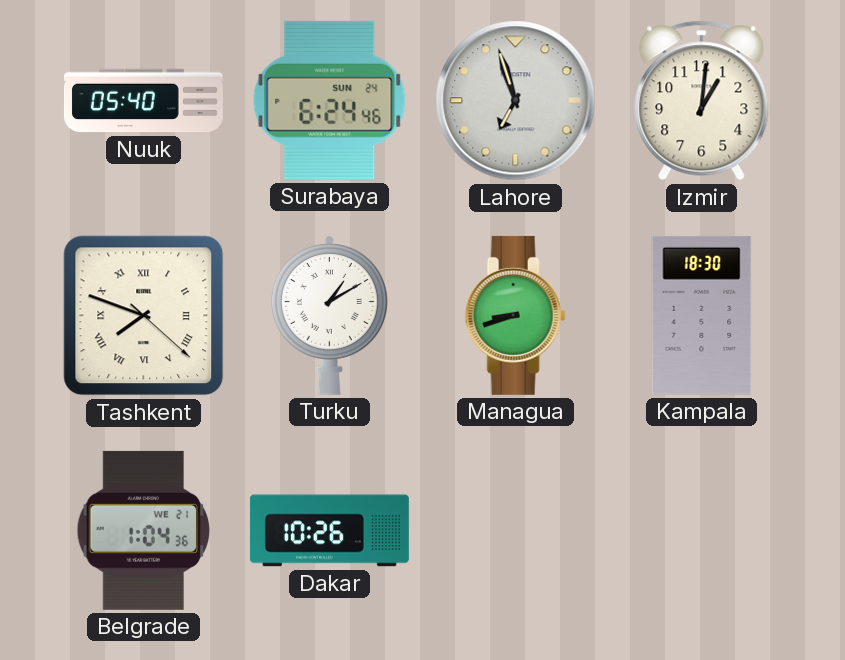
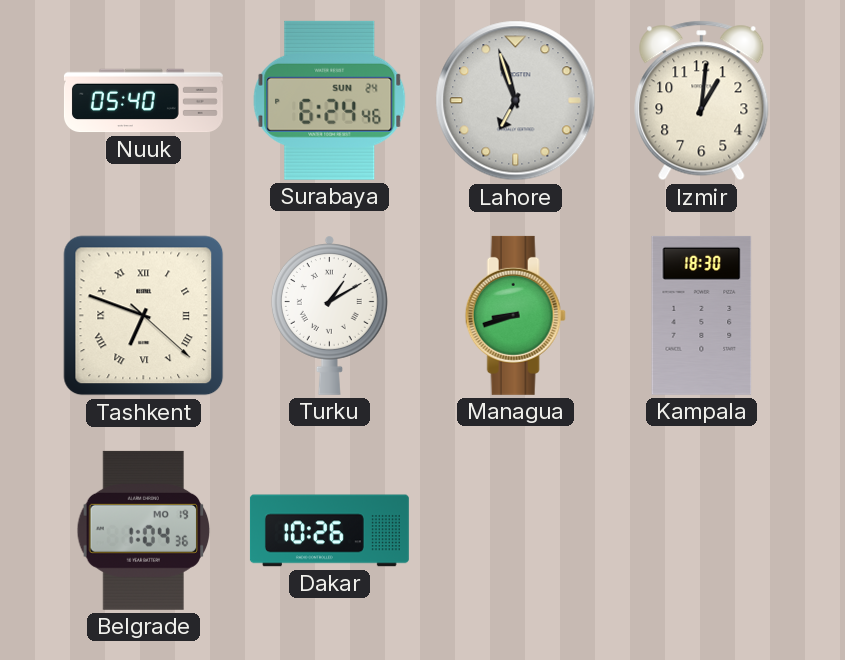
Tashkent: 7:48 -> 6:48
Belgrade date: WE 21 -> MO 19
